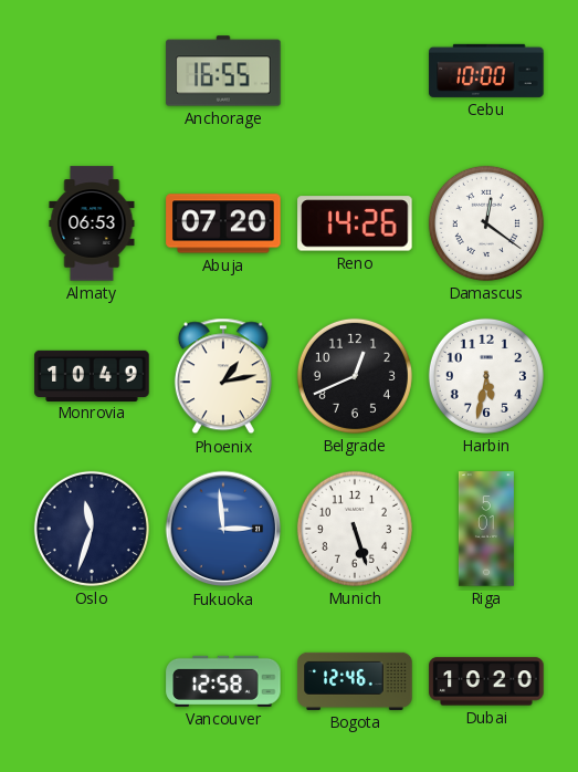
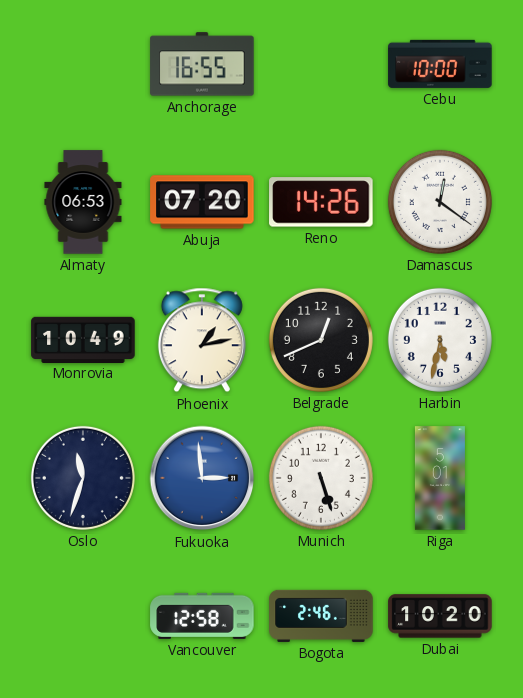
Bogota: 12:46 -> 2:46
